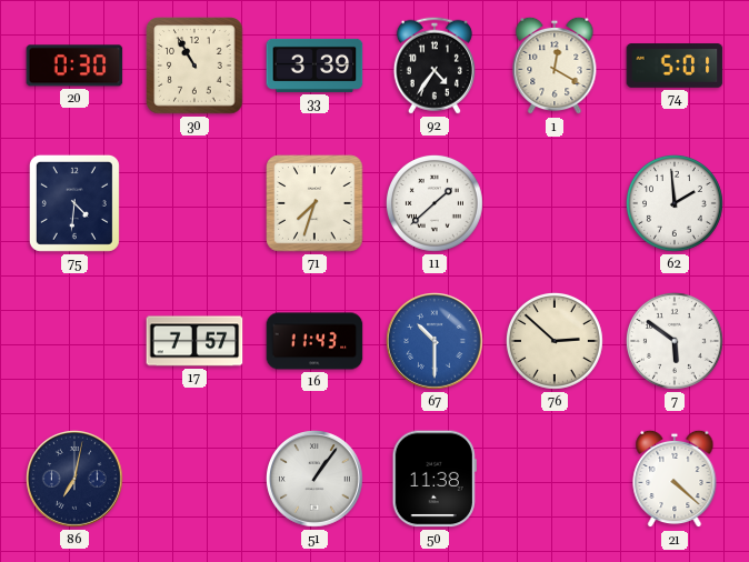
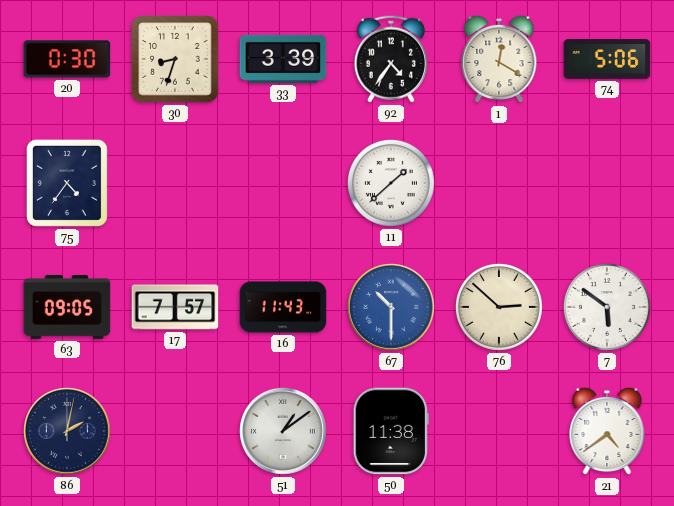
30: 10:55 -> 8:33
74: 5:01 -> 5:06
75: 4:31 -> 4:36
71: 7:33 -> none
62: 1:59 -> none
63: none -> 09:05
86: 7:02 -> 2:02
51: 1:06 -> 1:09
21: 4:22 -> 4:39
